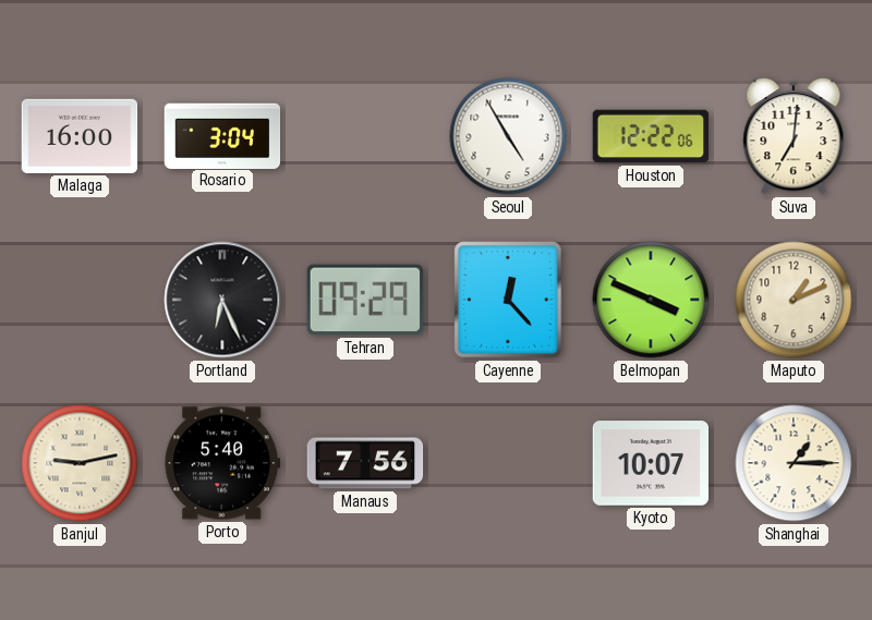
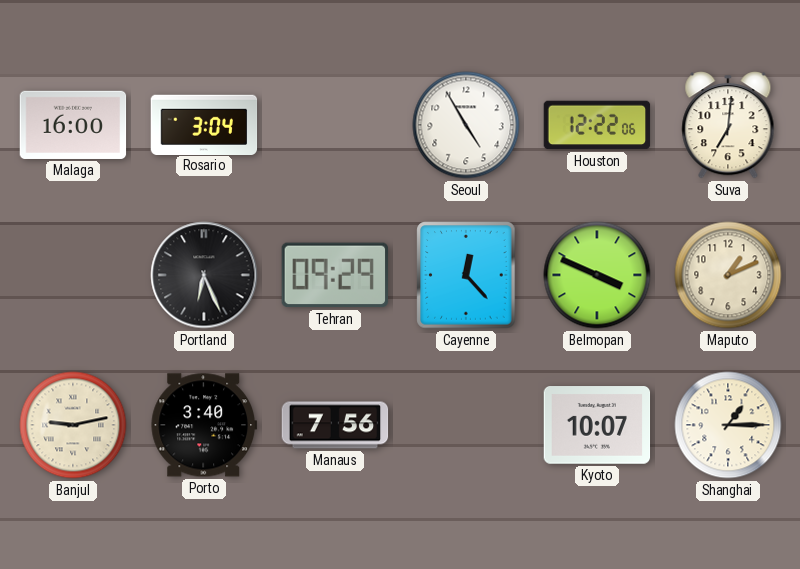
Porto: 5:40 -> 3:40
